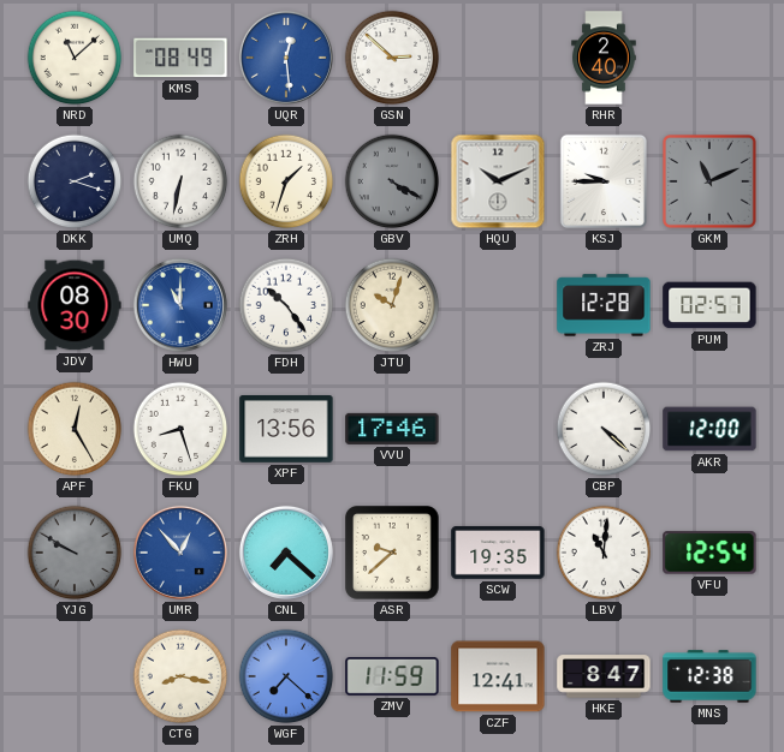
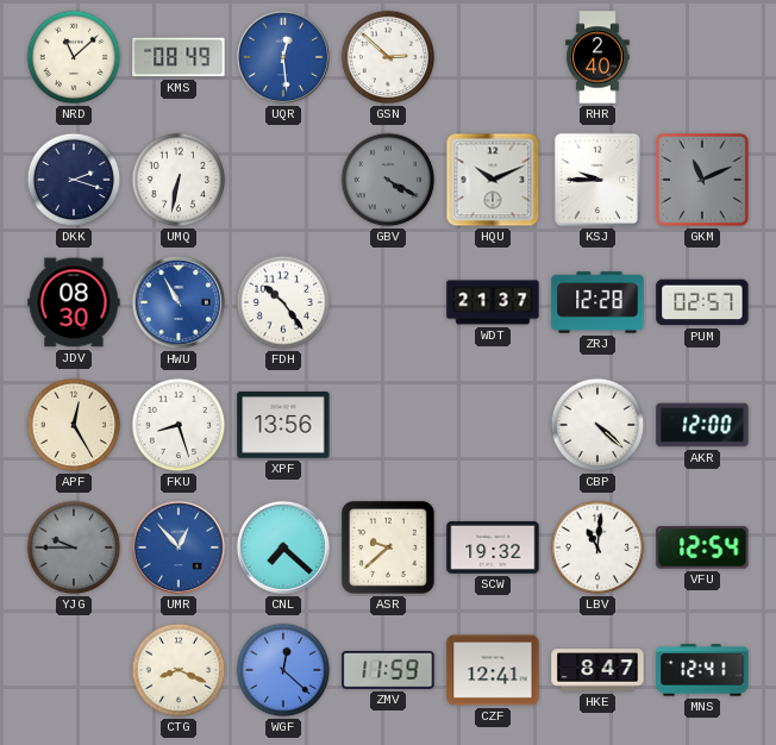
ZRH: 1:33 -> none
HWU: 11:00 -> 10:55
JTU: 10:03 -> none
WDT: none -> 21:37
VVU: 17:46 -> none
YJG: 9:50 -> 9:45
SCW: 19:35 -> 19:32
CTG: 8:17 -> 8:19
WGF: 7:22 -> 12:22
MNS: 12:38 -> 12:41
